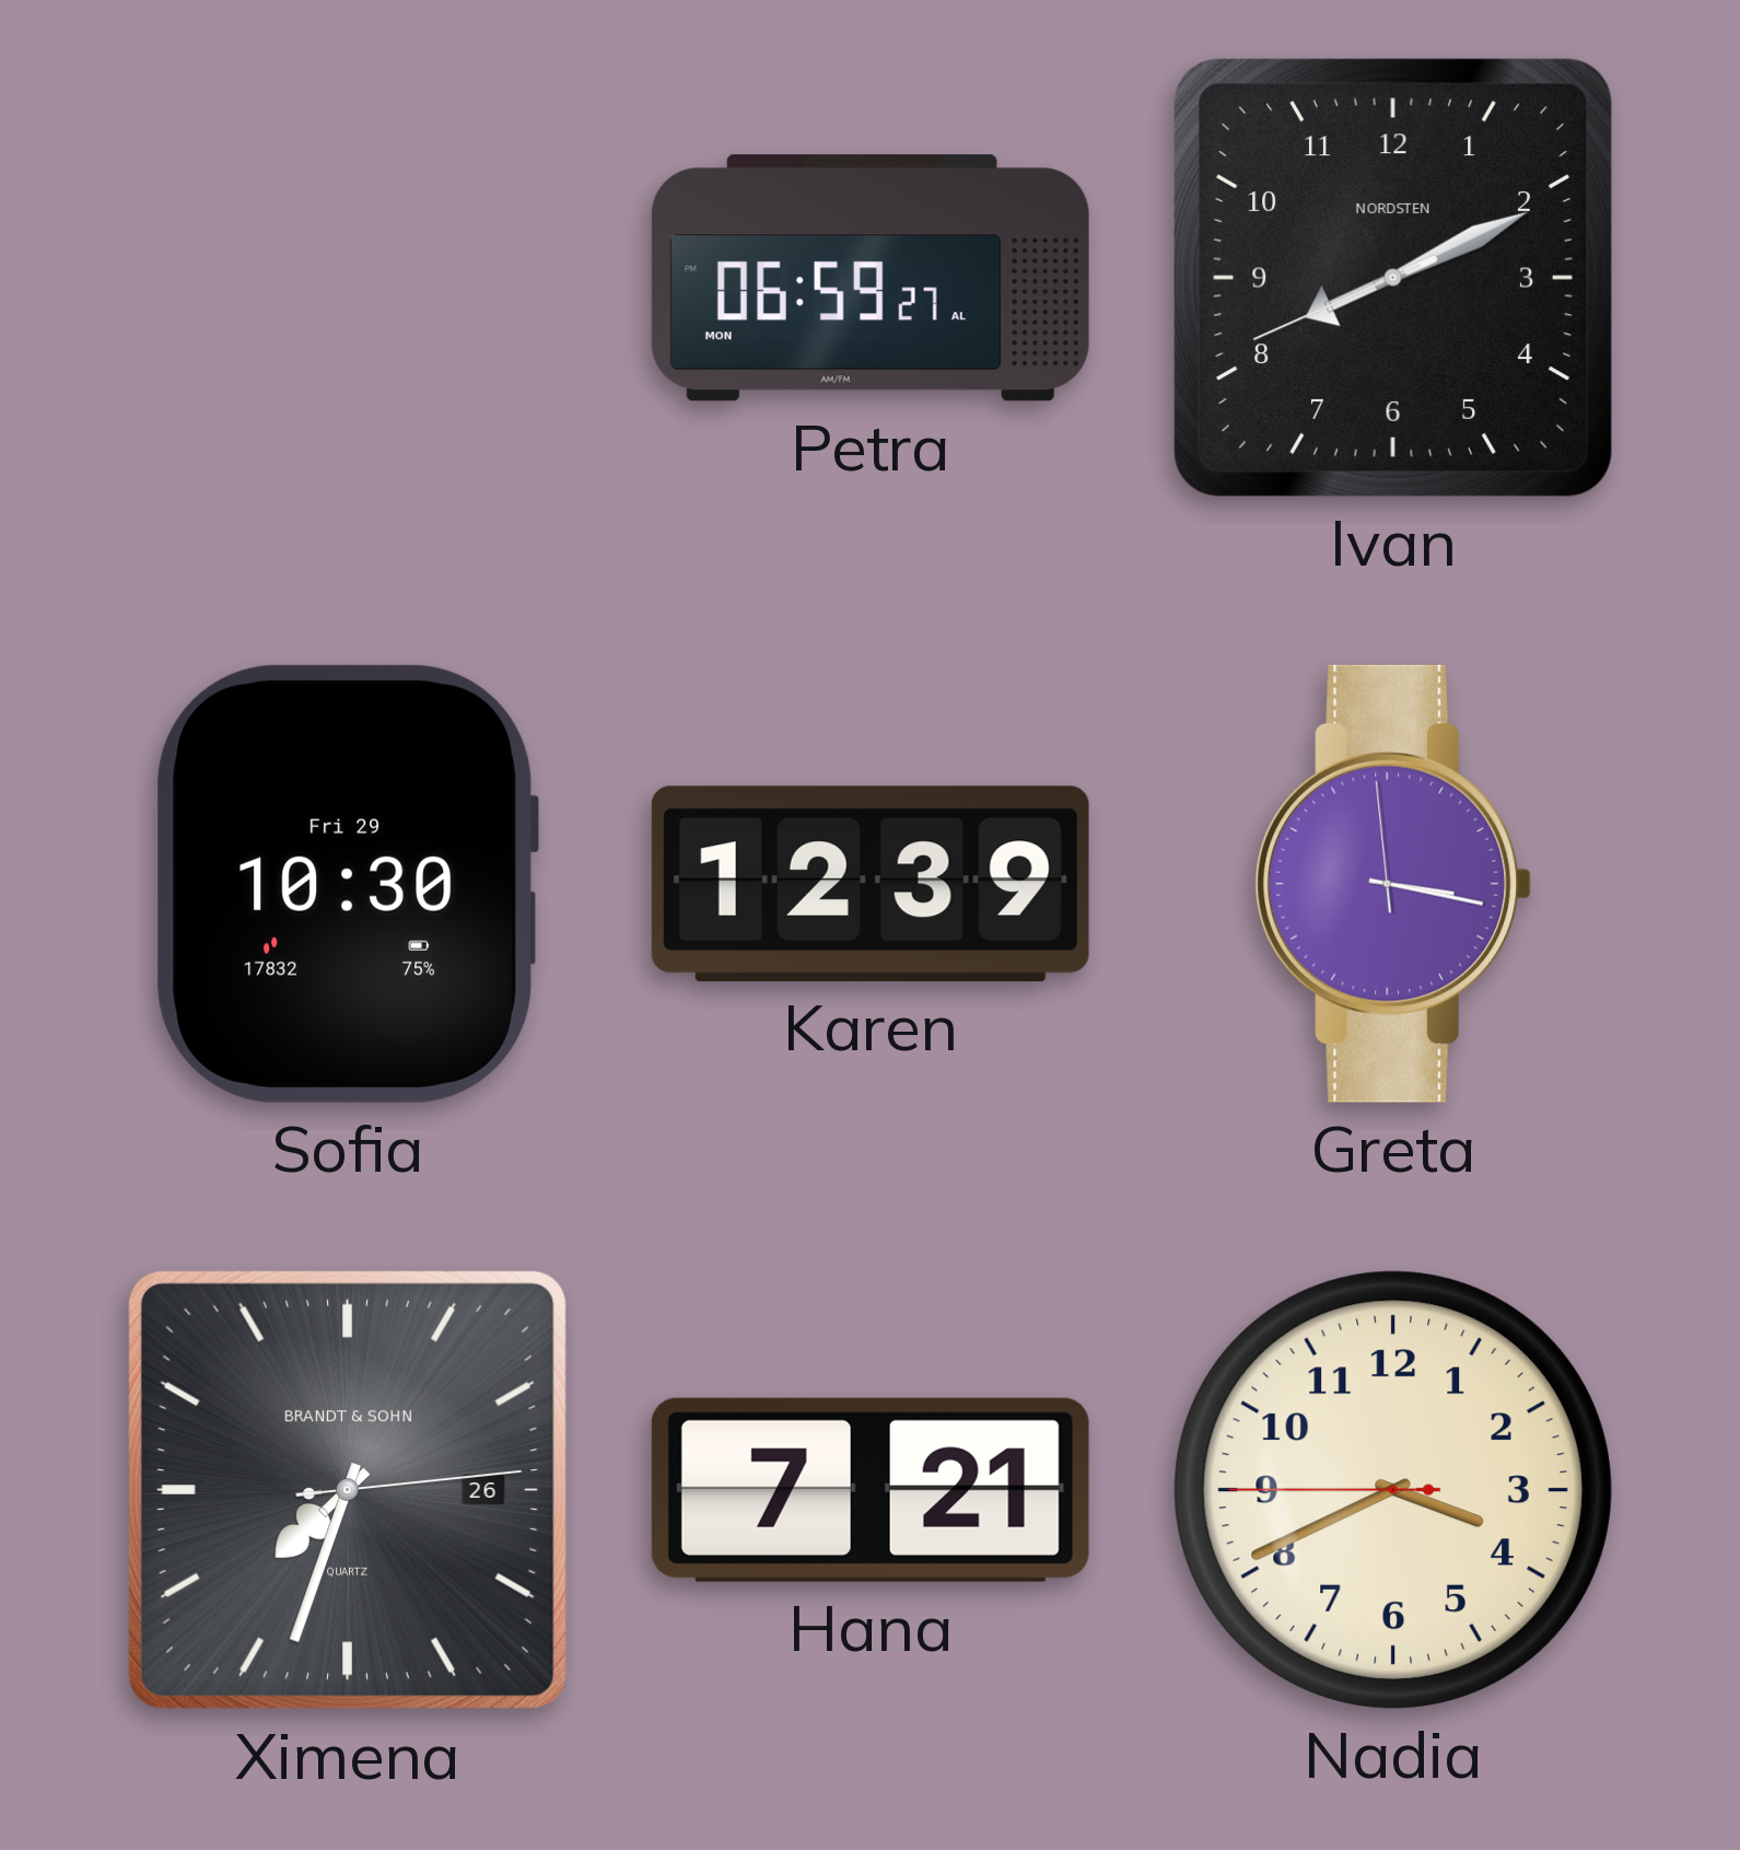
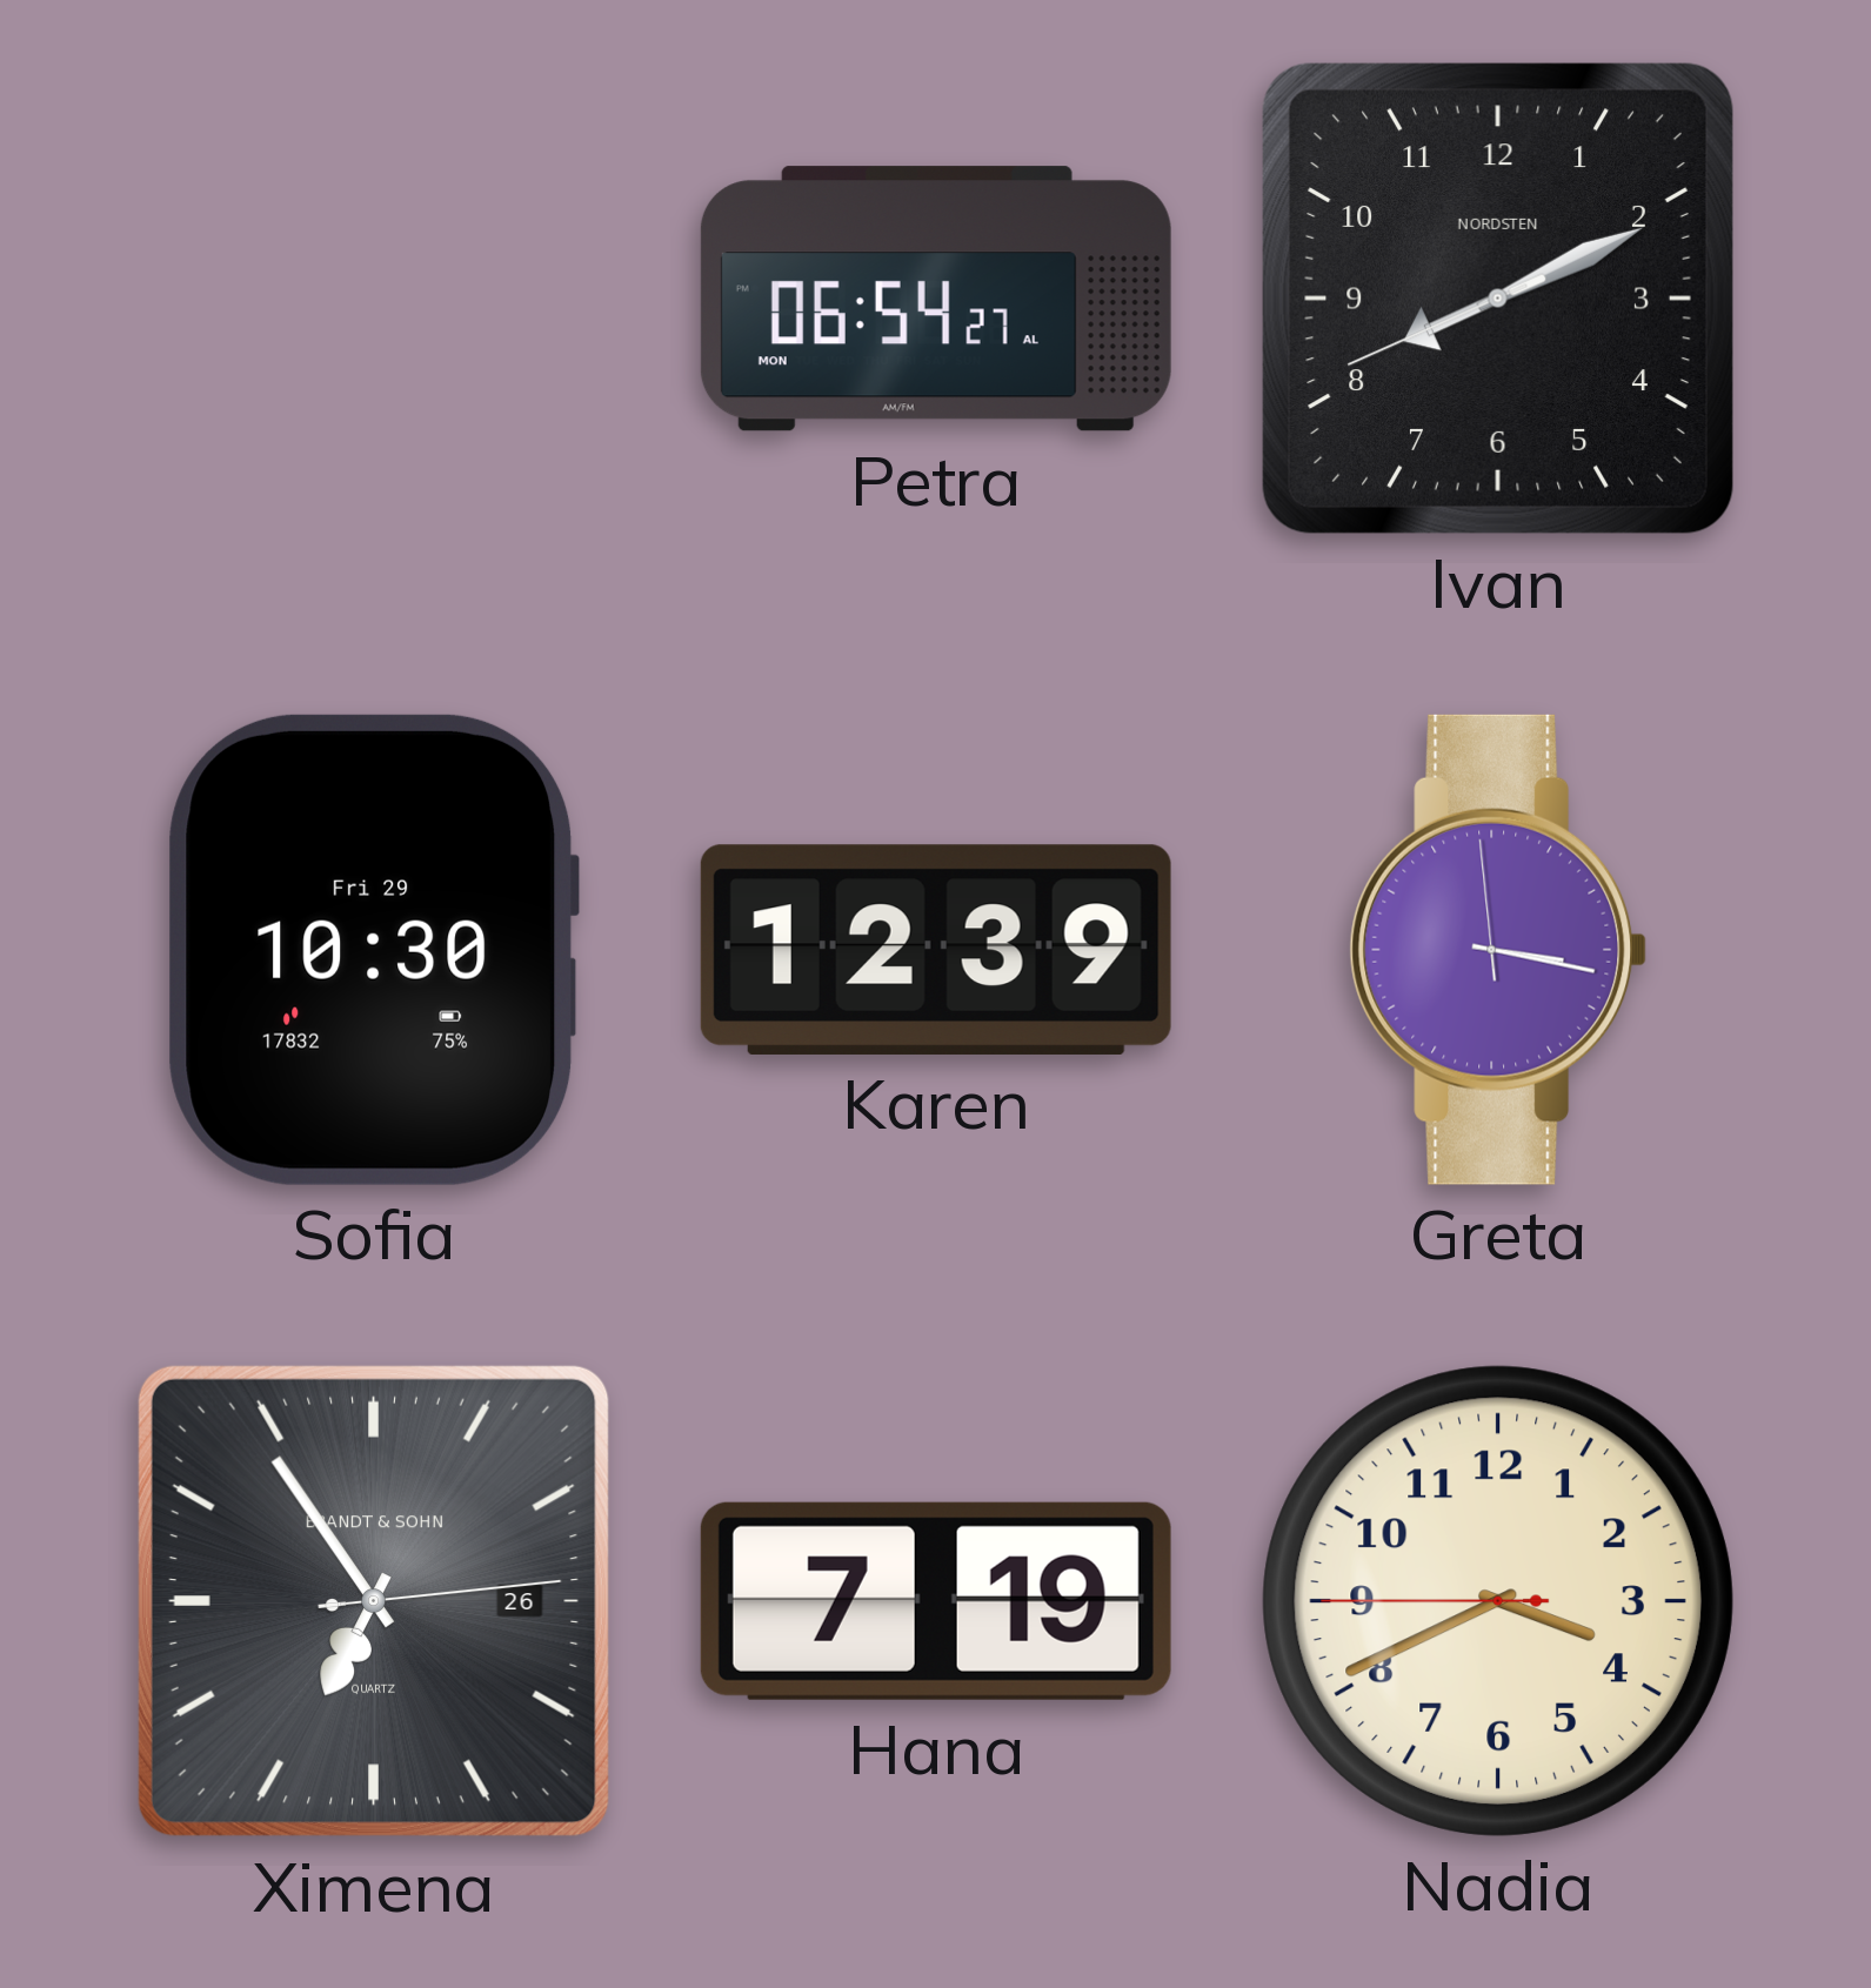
Petra: 06:59 -> 06:54
Ximena: 7:33 -> 6:54
Hana: 7:21 -> 7:19
